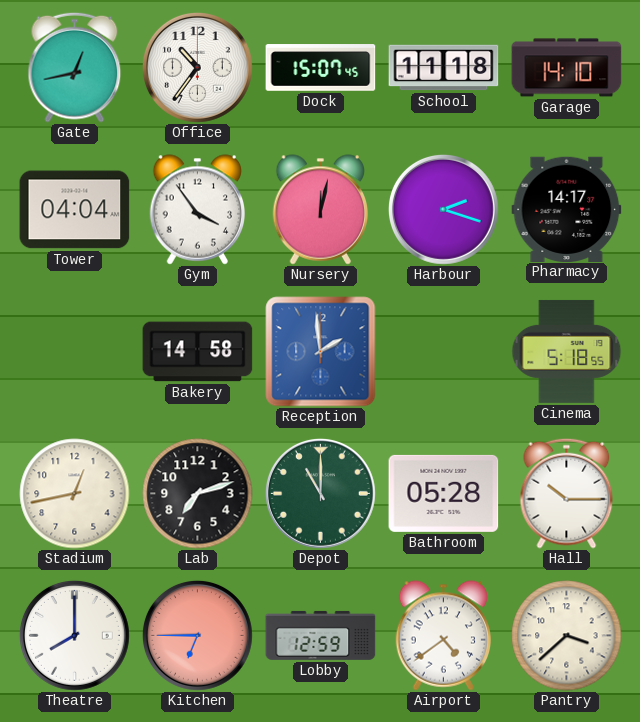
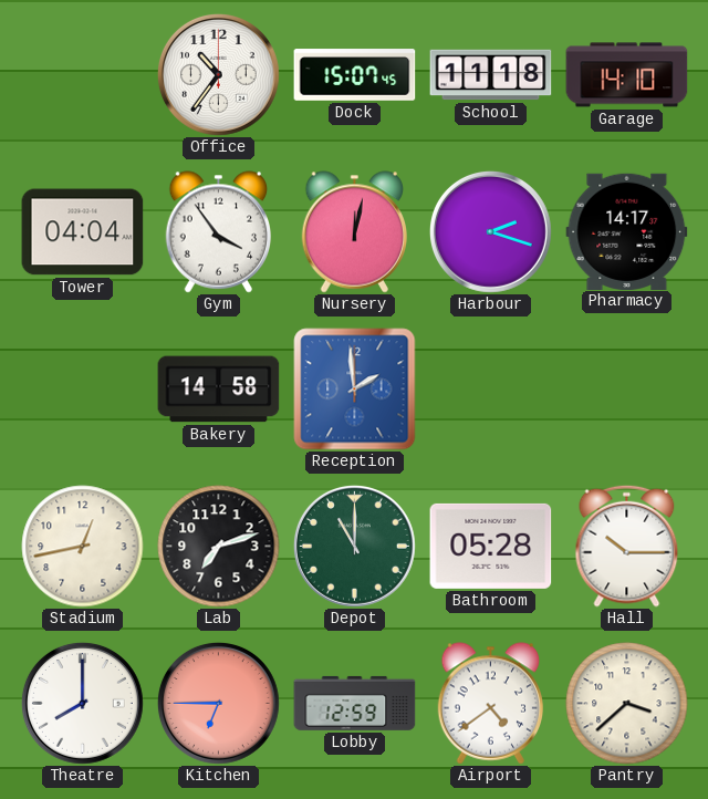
Gate: 12:43 -> none
Cinema: 5:18 -> none
